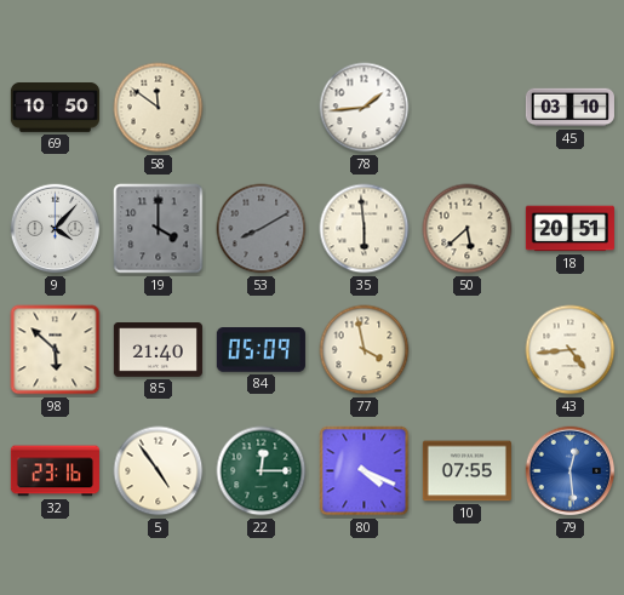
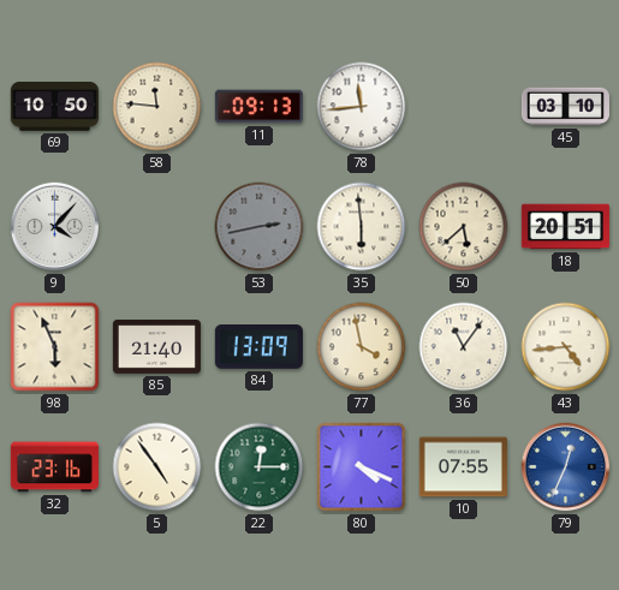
58: 11:51 -> 11:46
11: none -> 09:13
78: 1:44 -> 11:44
19: 4:00 -> none
53: 8:10 -> 2:43
98: 5:52 -> 5:56
84: 05:09 -> 13:09
36: none -> 11:06
79: 12:29 -> 12:34
